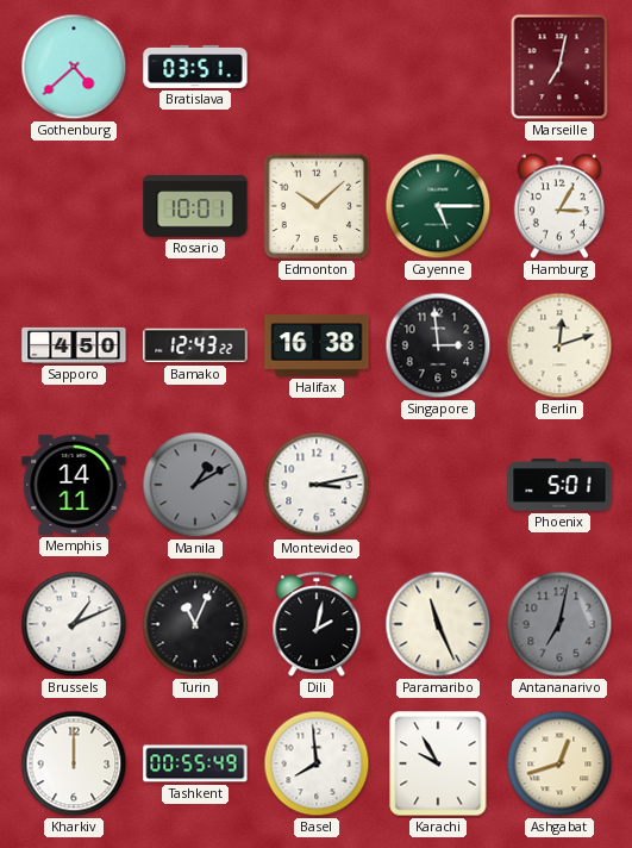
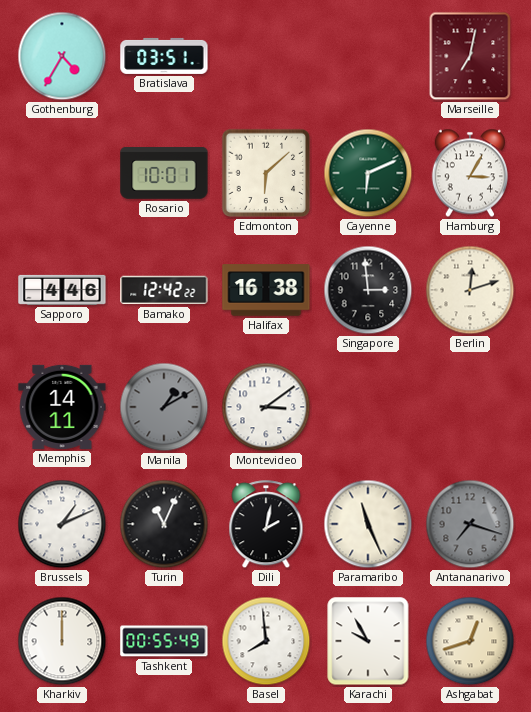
Gothenburg: 4:38 -> 4:35
Edmonton: 10:08 -> 6:08
Cayenne: 5:15 -> 6:11
Sapporo: 4:50 -> 4:46
Bamako: 12:43 -> 12:42
Montevideo: 3:13 -> 3:09
Phoenix: 5:01 -> none
Antananarivo: 7:02 -> 7:18
